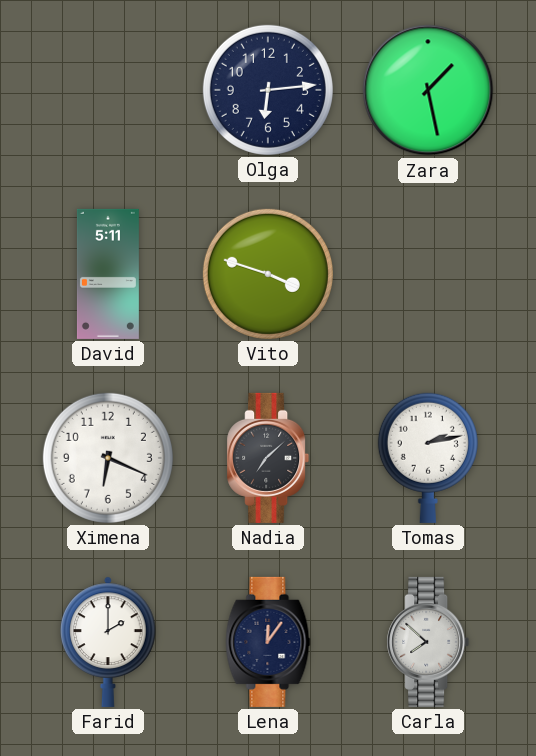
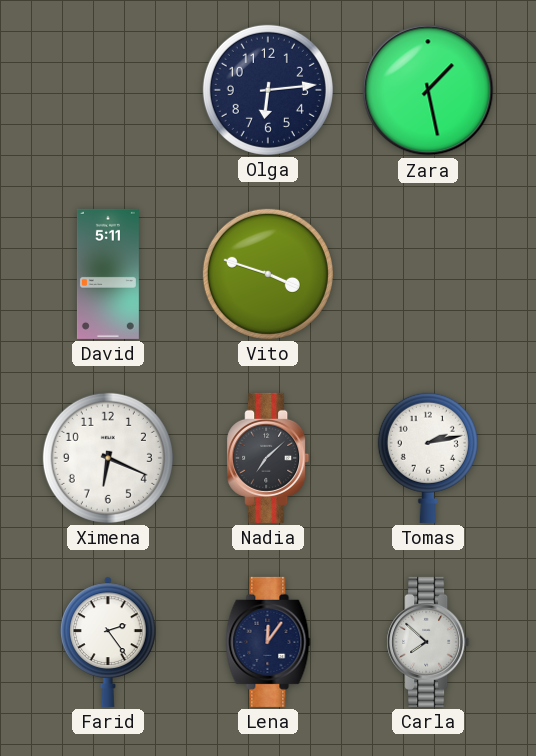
Farid: 2:00 -> 2:24
